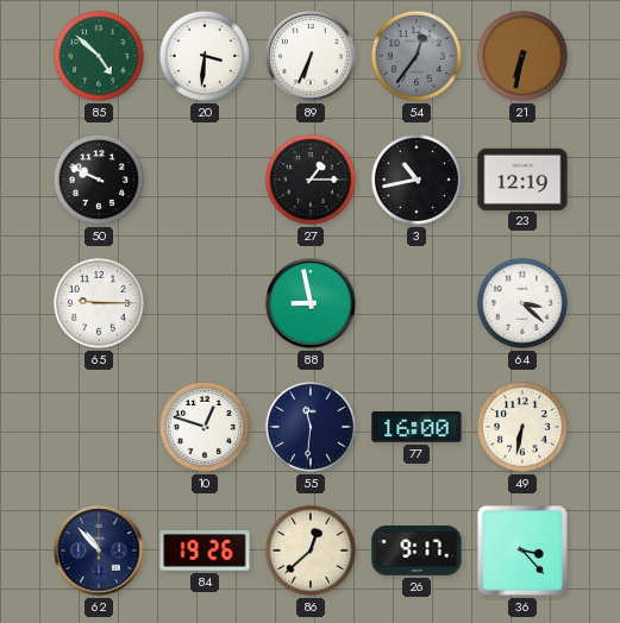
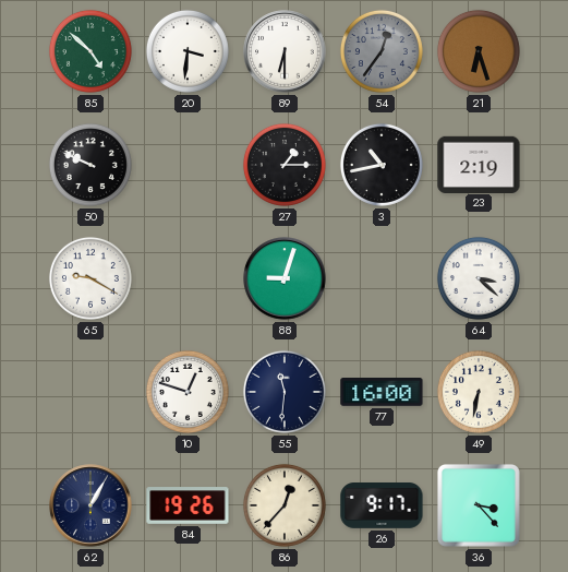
89: 6:34 -> 6:30
21: 6:32 -> 6:27
23: 12:19 -> 2:19
65: 9:15 -> 9:20
88: 8:58 -> 9:03
62: 10:53 -> 1:05
86: 12:38 -> 12:37
